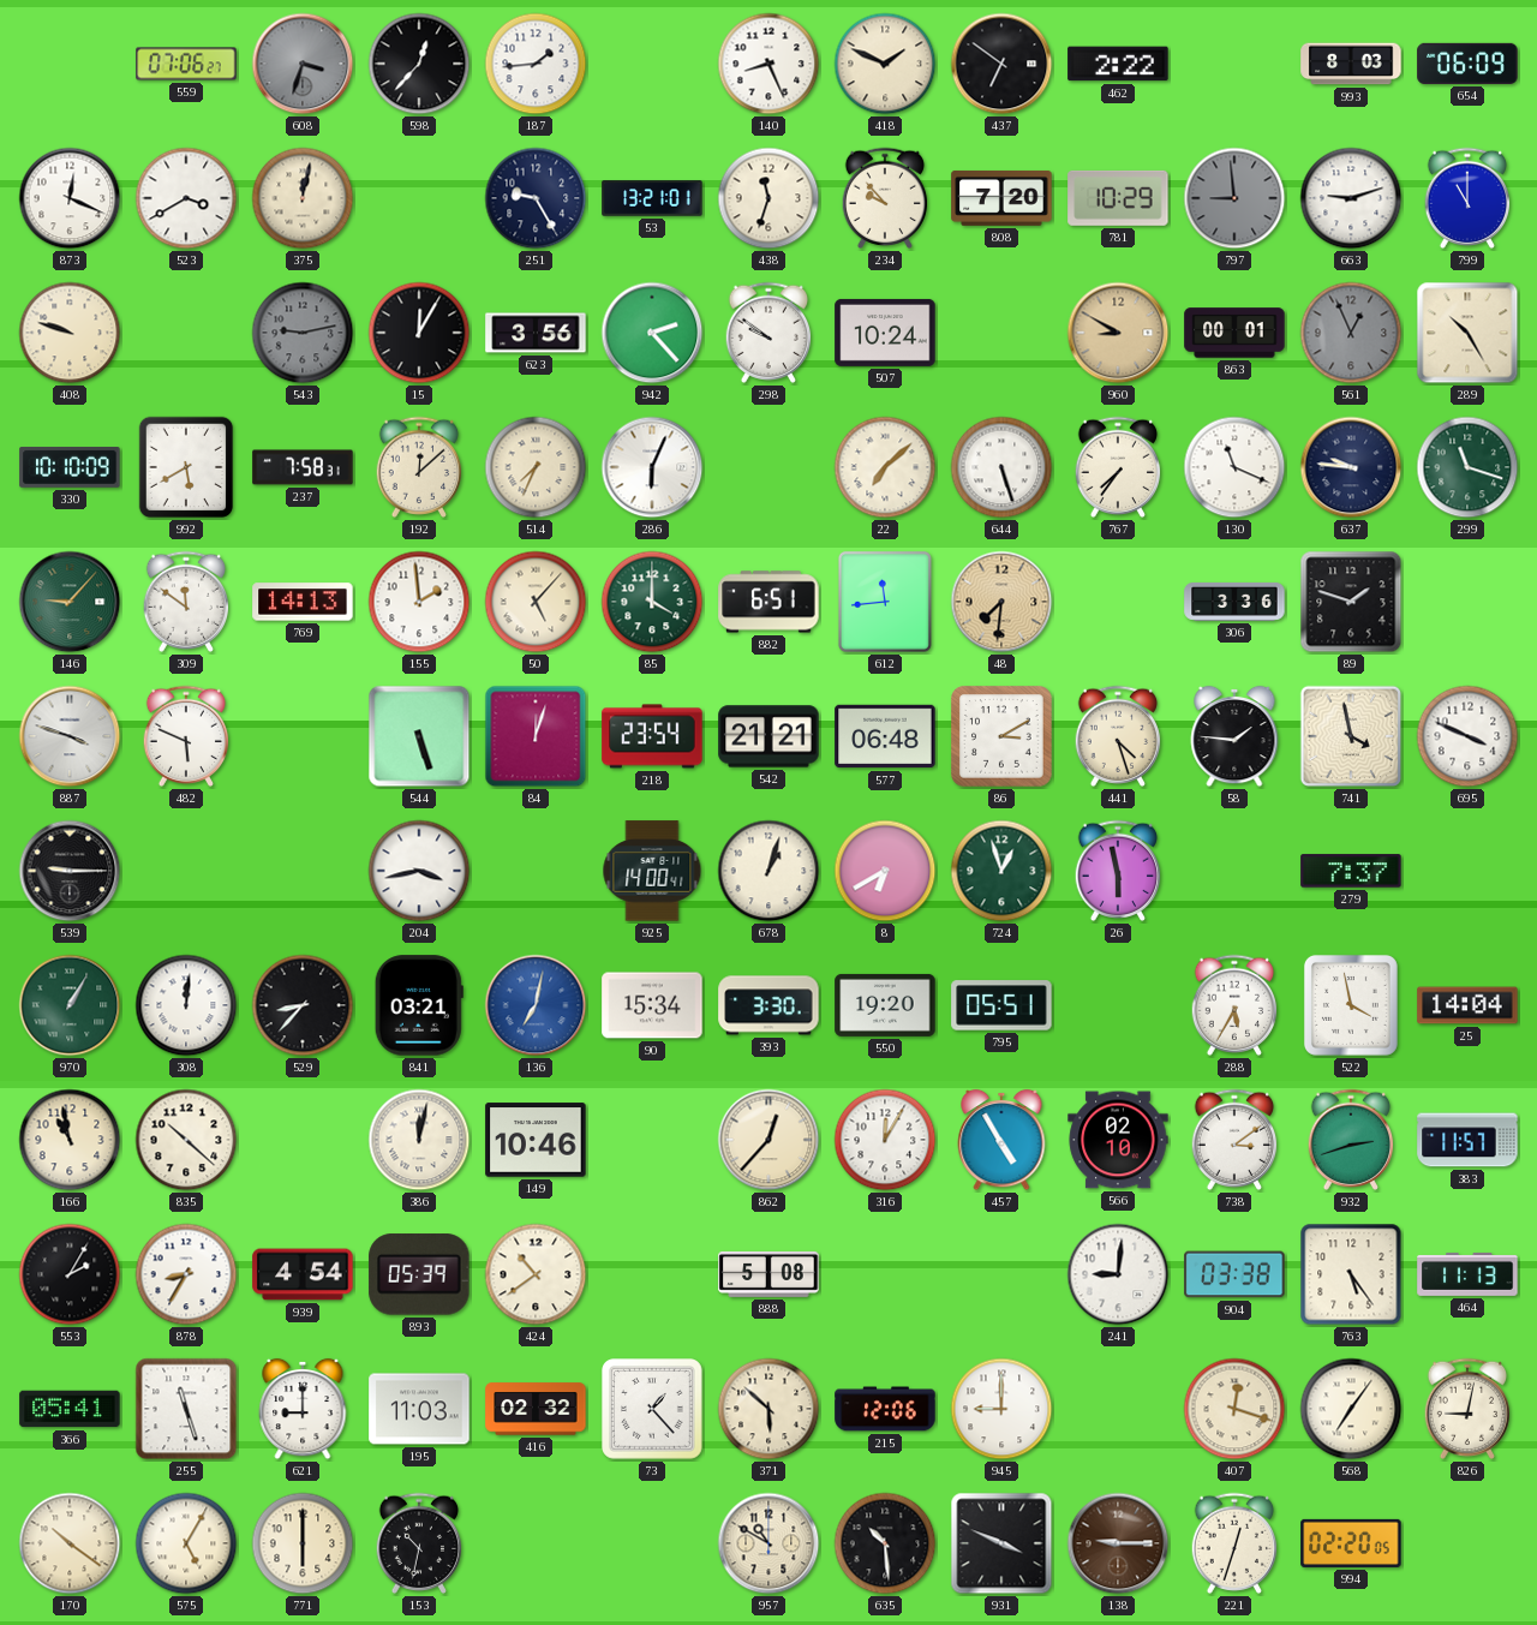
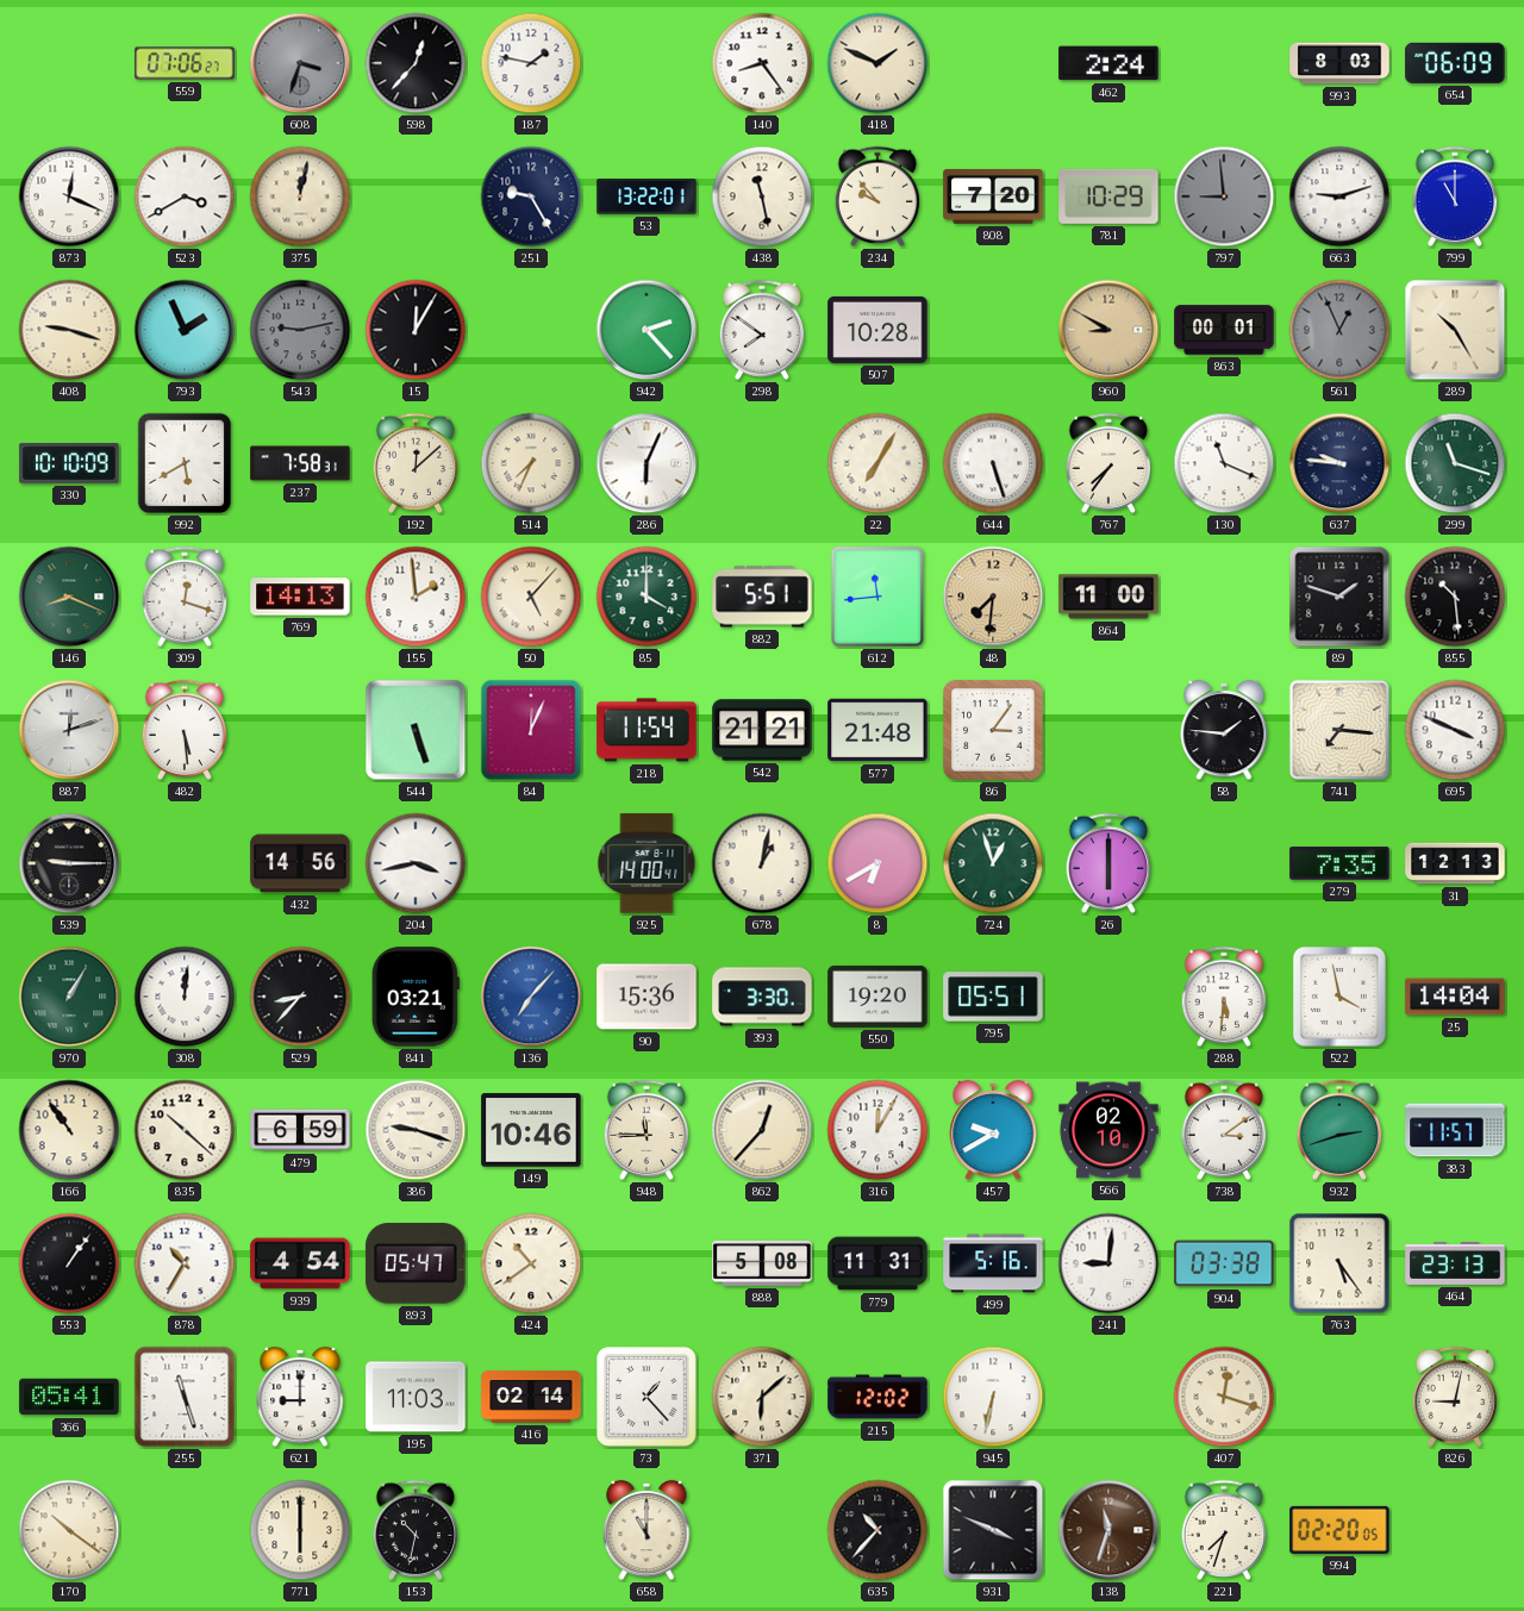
187: 1:44 -> 1:47
140: 8:26 -> 8:24
437: 6:51 -> none
462: 2:22 -> 2:24
53: 13:21 -> 13:22
438: 11:33 -> 11:28
408: 9:48 -> 9:18
793: none -> 1:56
623: 3:56 -> none
298: 9:51 -> 7:51
507: 10:24 -> 10:28
22: 7:08 -> 7:05
146: 9:07 -> 8:19
309: 11:51 -> 12:18
882: 6:51 -> 5:51
864: none -> 11:00
306: 3:36 -> none
855: none -> 10:29
887: 3:48 -> 12:12
482: 5:49 -> 5:29
84: 12:03 -> 12:04
218: 23:54 -> 11:54
577: 06:48 -> 21:48
86: 3:10 -> 3:06
441: 4:27 -> none
741: 3:58 -> 7:16
432: none -> 14:56
678: 1:03 -> 1:02
26: 5:58 -> 6:00
279: 7:37 -> 7:35
31: none -> 12:13
136: 7:02 -> 7:07
90: 15:34 -> 15:36
288: 5:35 -> 5:31
166: 10:58 -> 10:54
479: none -> 6:59
386: 12:02 -> 9:18
948: none -> 11:45
457: 4:55 -> 9:40
553: 2:05 -> 1:06
878: 8:35 -> 10:35
893: 05:39 -> 05:47
779: none -> 11:31
499: none -> 5:16
464: 11:13 -> 23:13
416: 02:32 -> 02:14
371: 5:52 -> 6:08
215: 12:06 -> 12:02
945: 9:00 -> 6:32
568: 7:06 -> none
575: 5:05 -> none
658: none -> 11:00
957: 10:50 -> none
635: 10:29 -> 10:37
138: 9:15 -> 11:33
221: 12:33 -> 7:33
